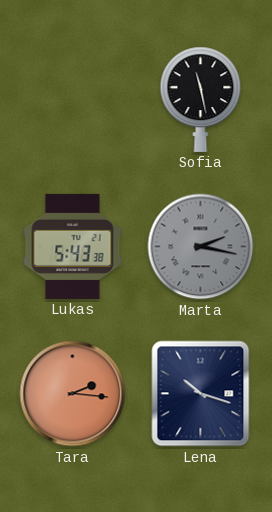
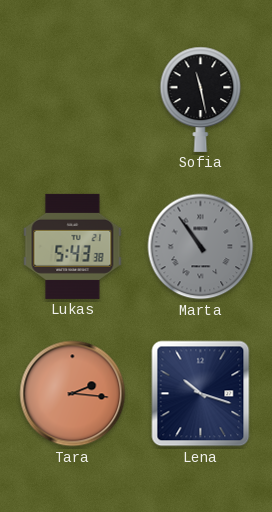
Marta: 2:17 -> 10:54
